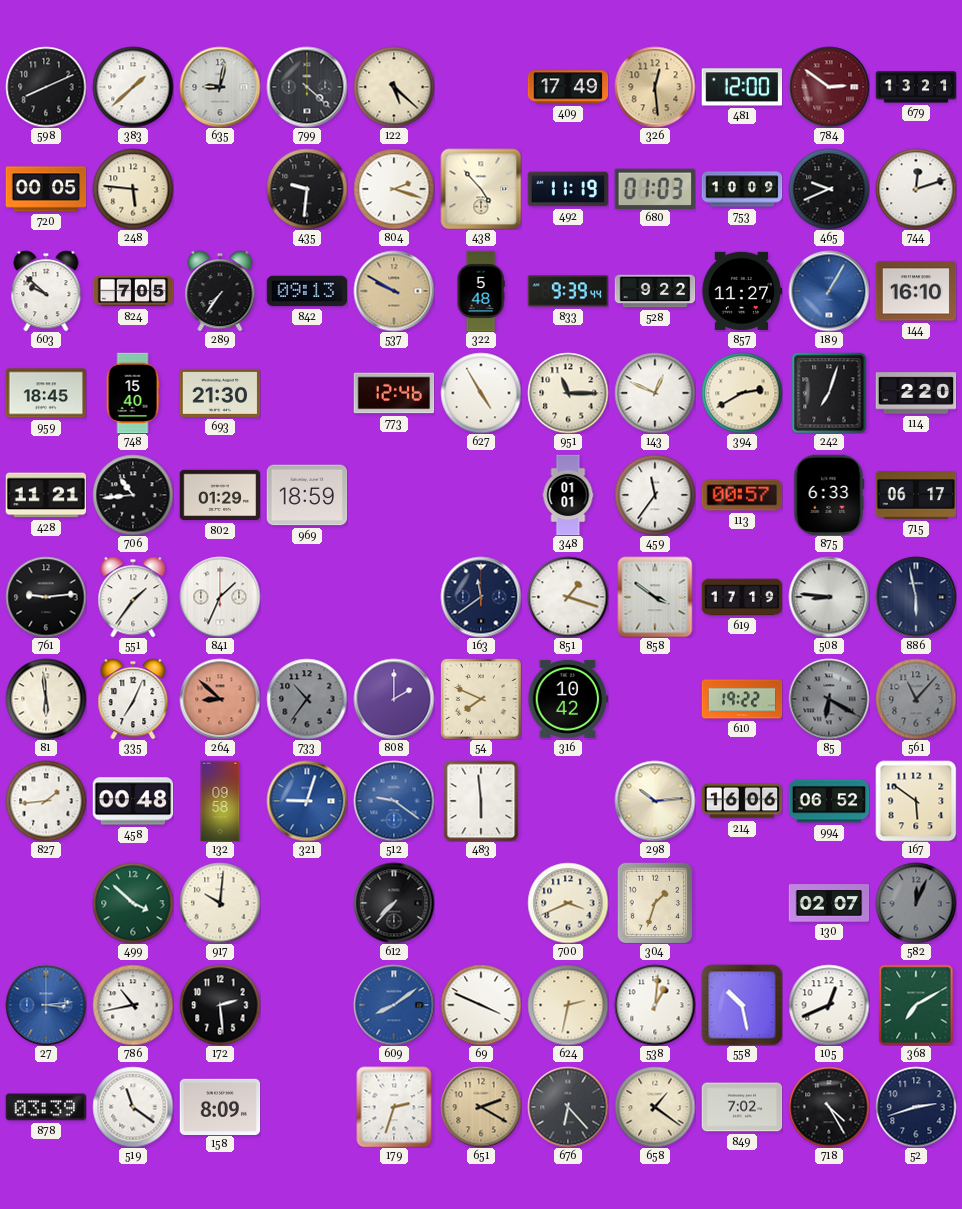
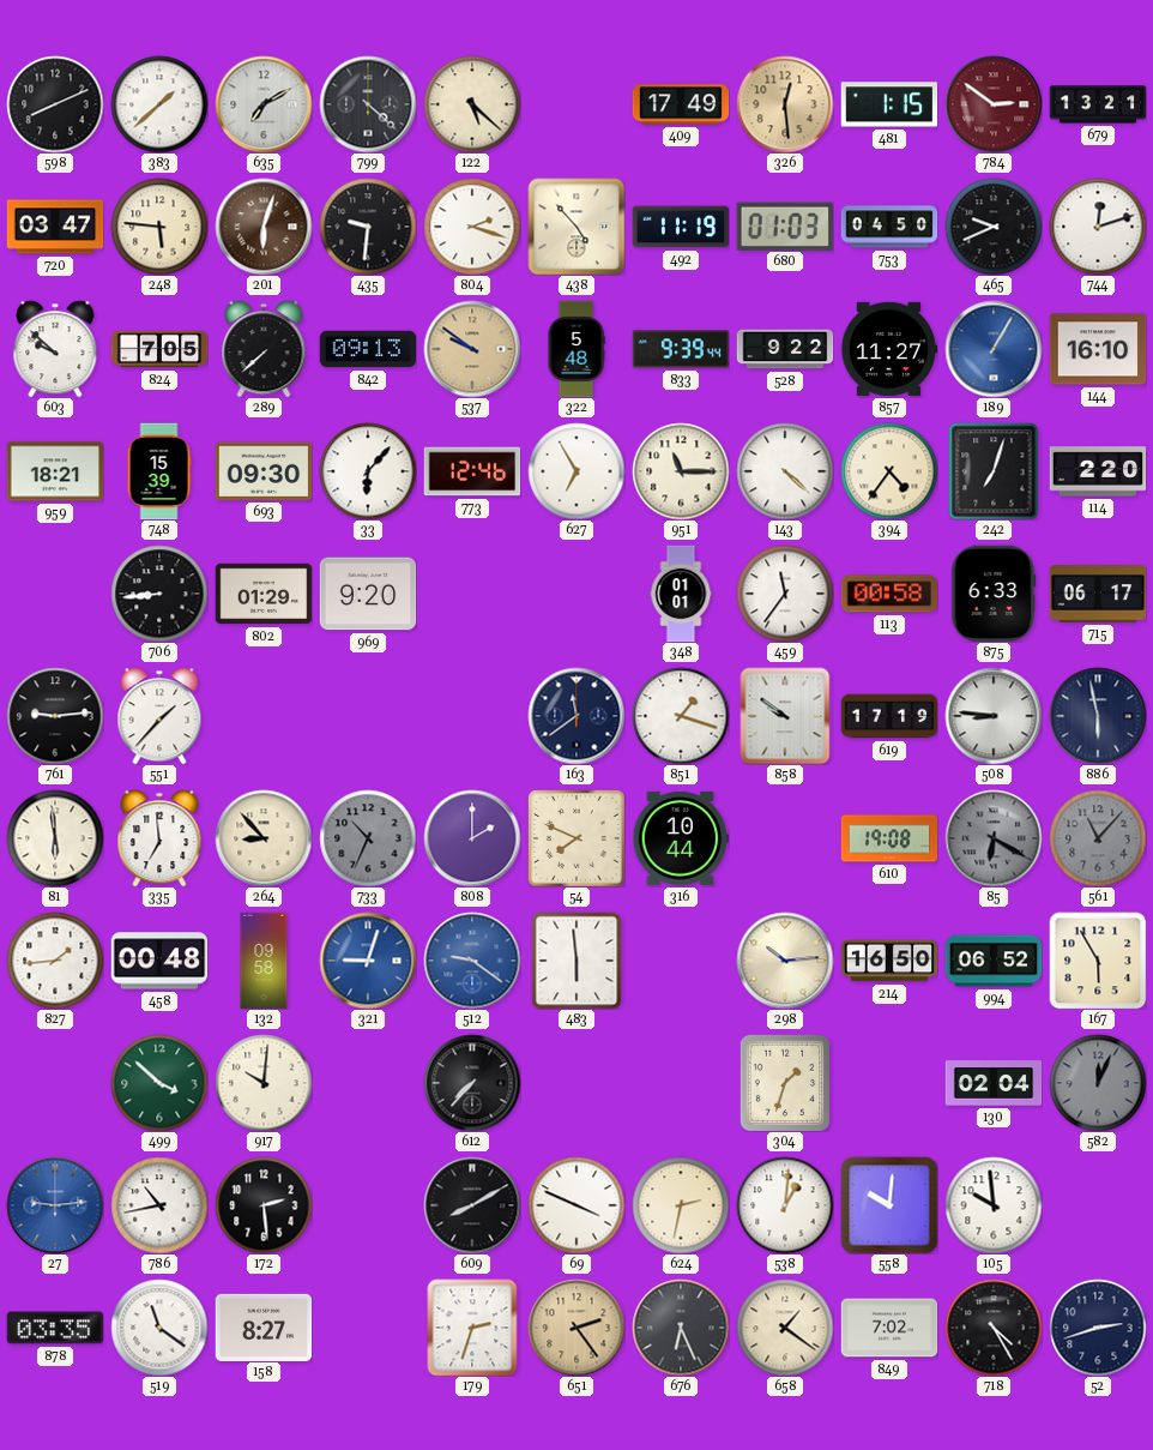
635: 9:02 -> 7:10
481: 12:00 -> 1:15
720: 00:05 -> 03:47
201: none -> 6:03
753: 10:09 -> 04:50
289: 7:36 -> 7:38
537: 9:50 -> 9:51
959: 18:45 -> 18:21
748: 15:40 -> 15:39
693: 21:30 -> 09:30
33: none -> 6:07
627: 4:55 -> 6:55
143: 12:49 -> 4:22
394: 2:40 -> 4:36
428: 11:21 -> none
706: 10:44 -> 8:44
969: 18:59 -> 9:20
113: 00:57 -> 00:58
551: 1:36 -> 1:37
841: 1:34 -> none
858: 3:51 -> 9:51
335: 7:04 -> 6:59
264: 8:52 -> 8:53
264 dial: salmon -> cream
733: 10:36 -> 10:34
316: 10:42 -> 10:44
610: 19:22 -> 19:08
214: 16:06 -> 16:50
167: 5:51 -> 5:55
700: 3:41 -> none
130: 02:07 -> 02:04
27: 3:14 -> 9:14
609: 8:09 -> 8:10
609 dial: blue -> black
558: 10:28 -> 10:01
105: 12:41 -> 9:59
368: 7:10 -> none
878: 03:39 -> 03:35
158: 8:09 -> 8:27
651: 2:20 -> 2:24
676: 6:23 -> 6:26
